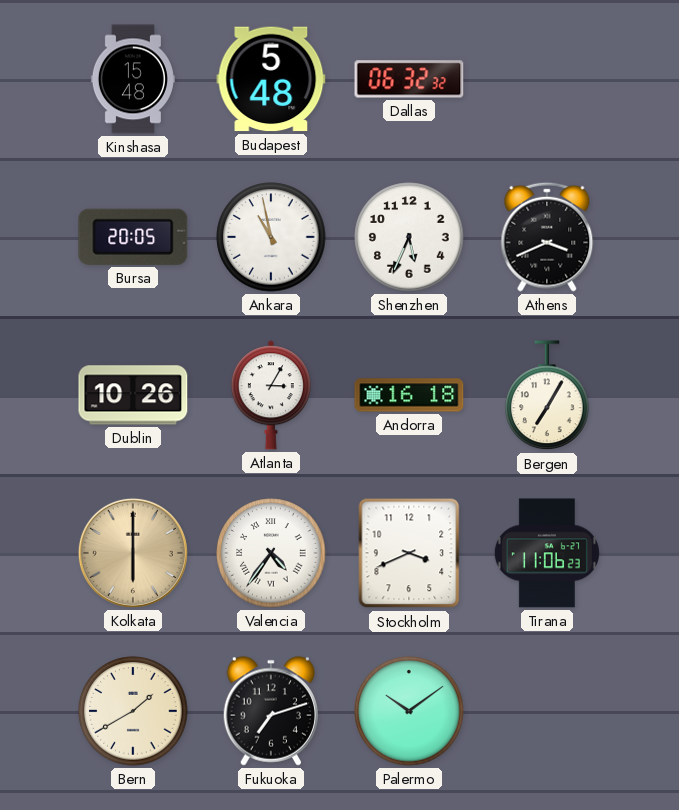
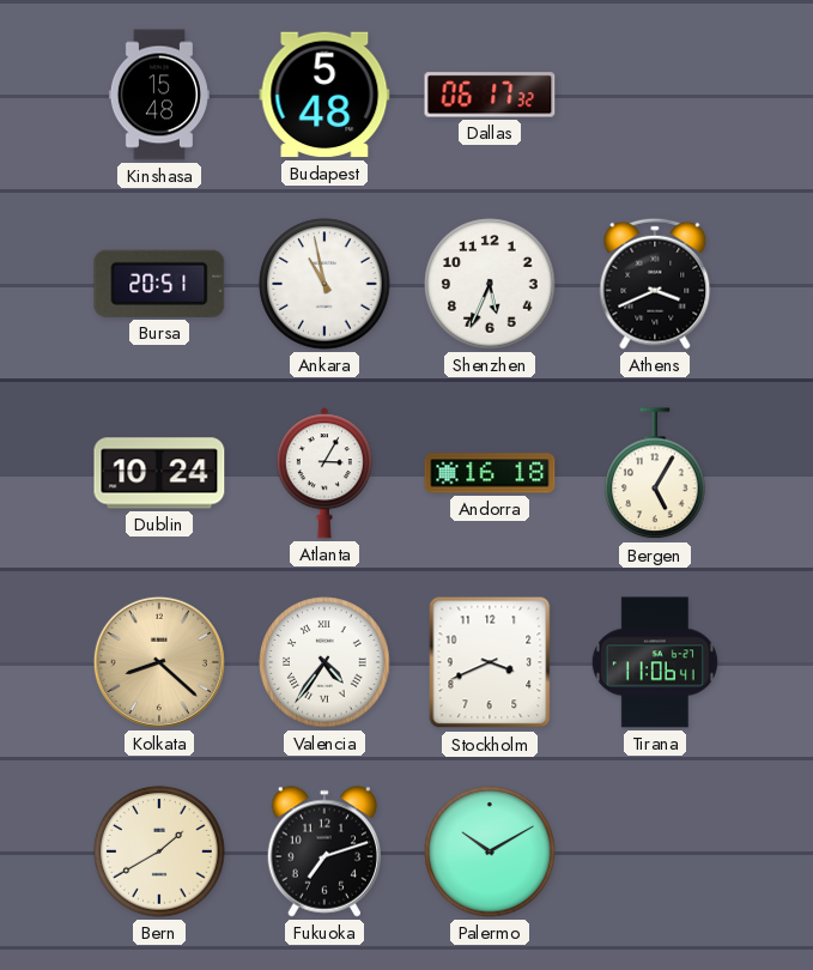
Dallas: 06:32 -> 06:17
Bursa: 20:05 -> 20:51
Dublin: 10:26 -> 10:24
Bergen: 7:05 -> 5:05
Kolkata: 6:00 -> 8:22
Tirana: 11:06:23 -> 11:06:41
Palermo: 10:09 -> 10:10
